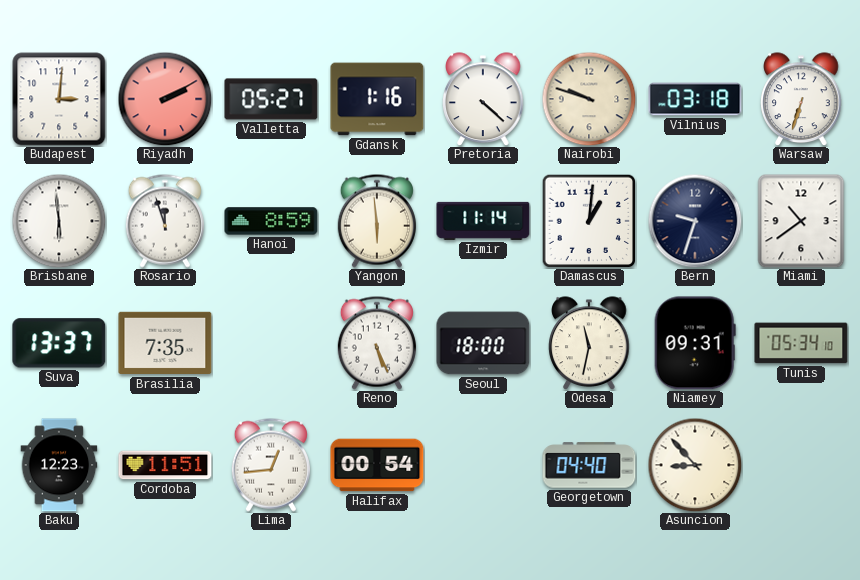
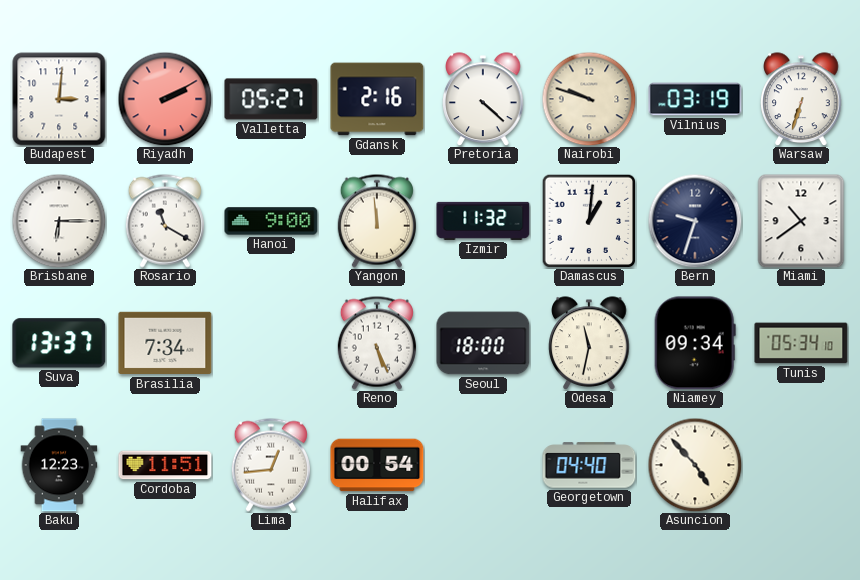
Gdansk: 1:16 -> 2:16
Vilnius: 03:18 -> 03:19
Brisbane: 5:59 -> 6:15
Rosario: 11:57 -> 11:20
Hanoi: 8:59 -> 9:00
Yangon: 5:59 -> 11:59
Izmir: 11:14 -> 11:32
Brasilia: 7:35 -> 7:34
Niamey: 09:31 -> 09:34
Asuncion: 8:53 -> 4:53
